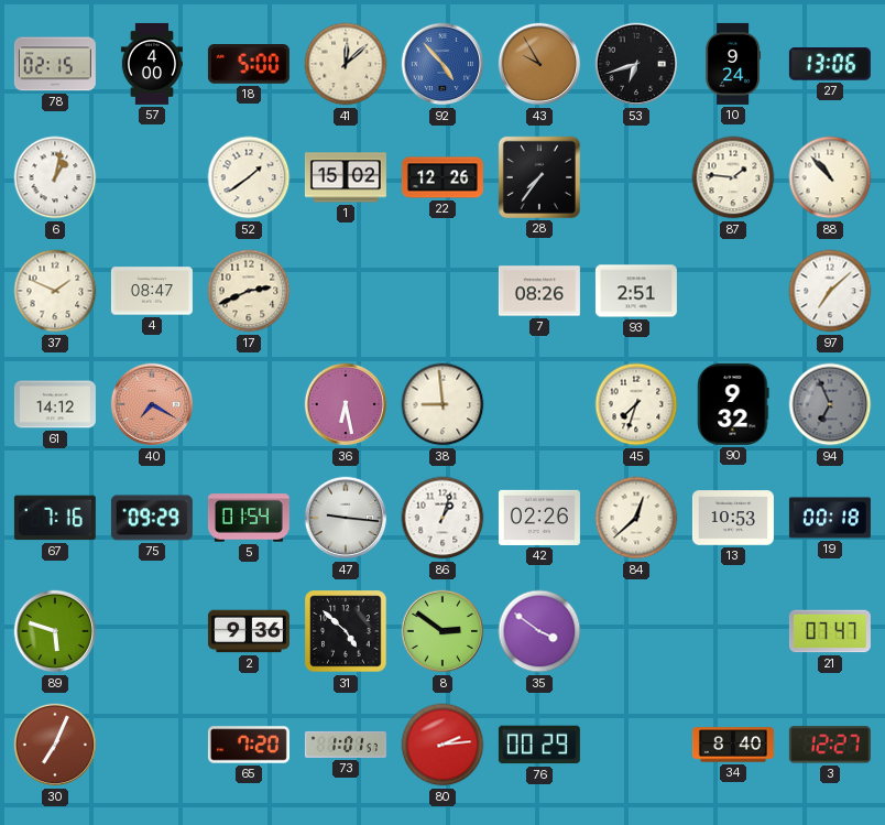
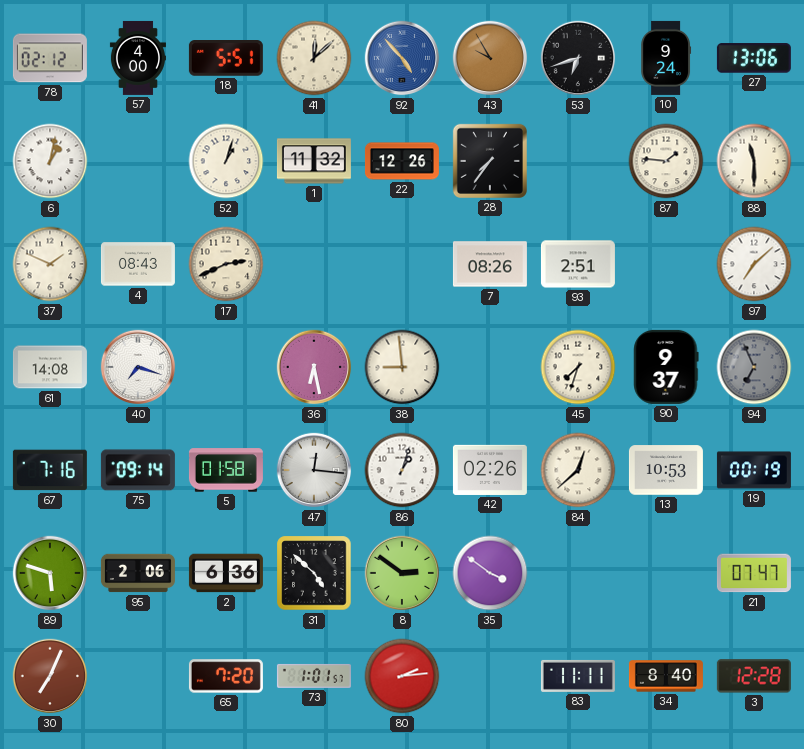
78: 02:15 -> 02:12
18: 5:00 -> 5:51
52: 1:39 -> 1:03
1: 15:02 -> 11:32
88: 10:53 -> 11:30
4: 08:47 -> 08:43
61: 14:12 -> 14:08
40: 7:20 -> 7:18
40 dial: salmon -> white
90: 9:32 -> 9:37
75: 09:29 -> 09:14
5: 01:54 -> 01:58
47: 9:16 -> 12:16
19: 00:18 -> 00:19
95: none -> 2:06
2: 9:36 -> 6:36
76: 00:29 -> none
83: none -> 11:11
3: 12:27 -> 12:28
